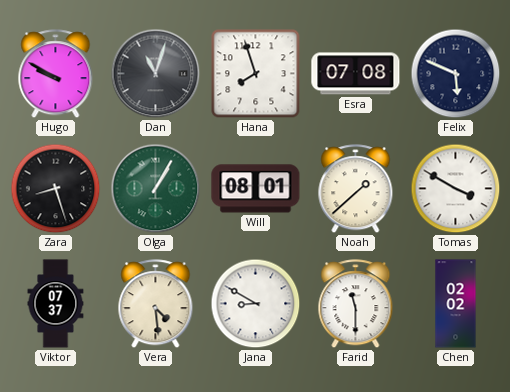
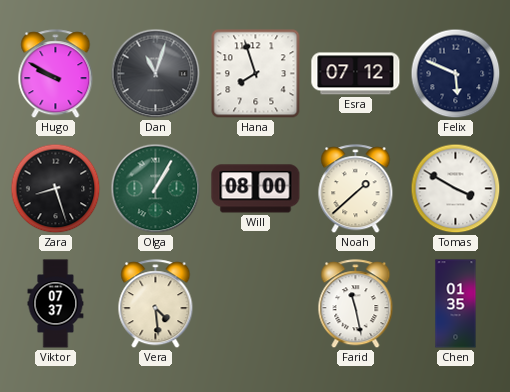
Esra: 07:08 -> 07:12
Will: 08:01 -> 08:00
Jana: 8:50 -> none
Farid: 11:30 -> 11:28
Chen: 02:02 -> 01:35
